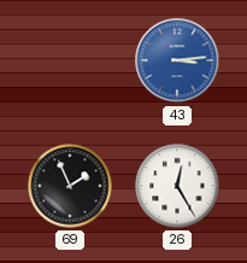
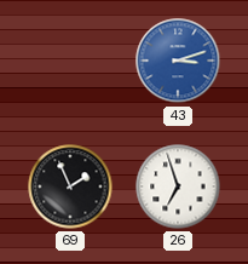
43: 3:14 -> 3:12
26: 12:25 -> 6:57
